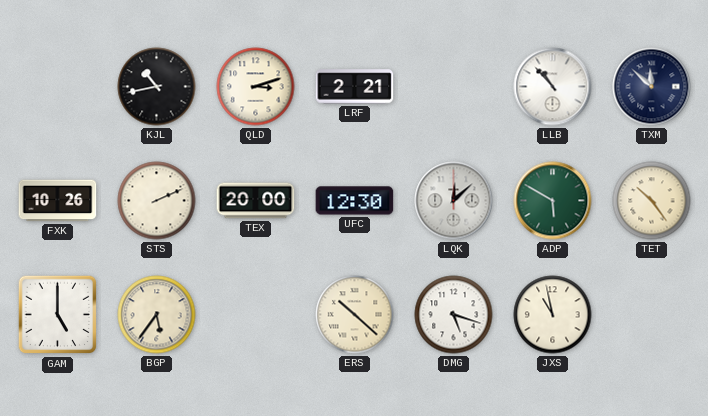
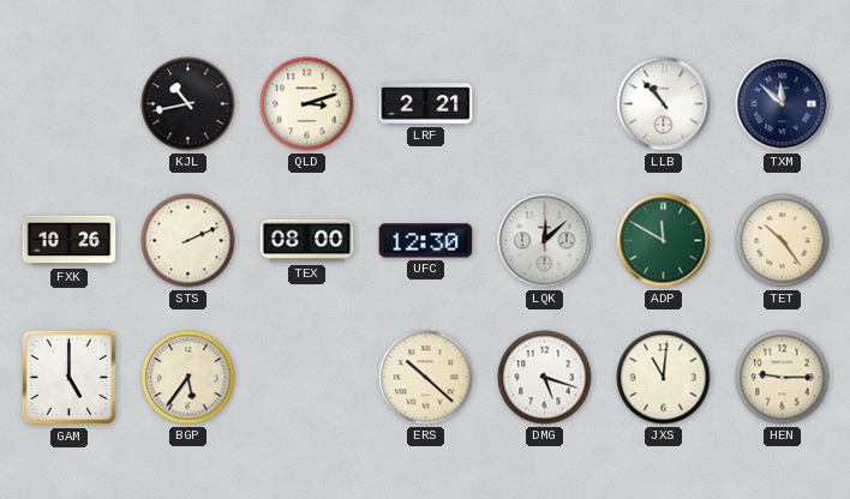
TEX: 20:00 -> 08:00
ADP: 5:50 -> 11:50
JXS: 10:58 -> 11:01
HEN: none -> 9:15
